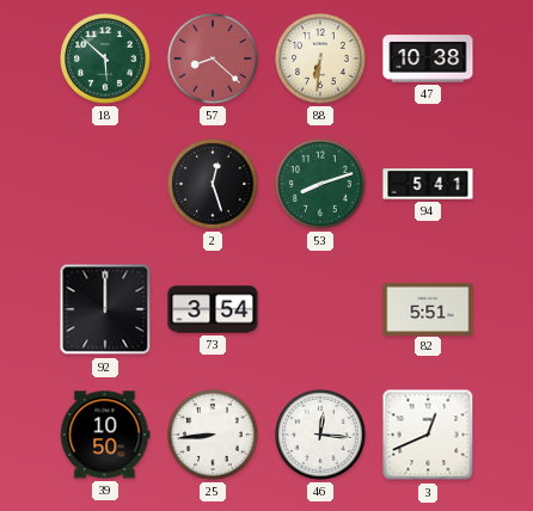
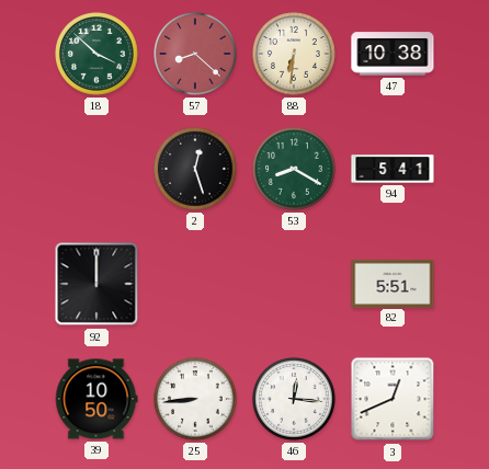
18: 5:52 -> 3:52
53: 8:12 -> 8:20
73: 3:54 -> none
